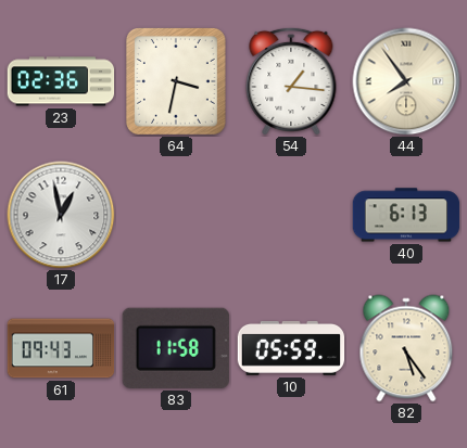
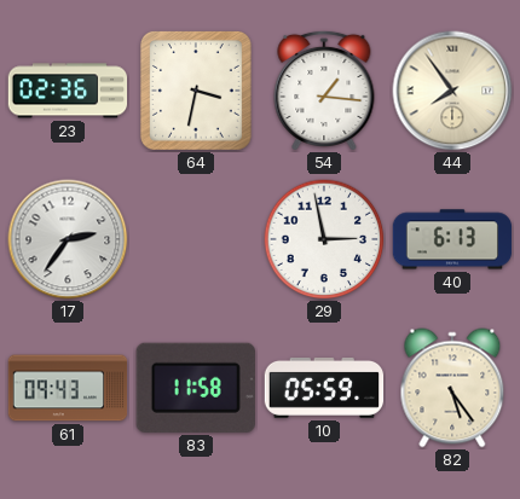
17: 12:58 -> 2:36
29: none -> 2:58
